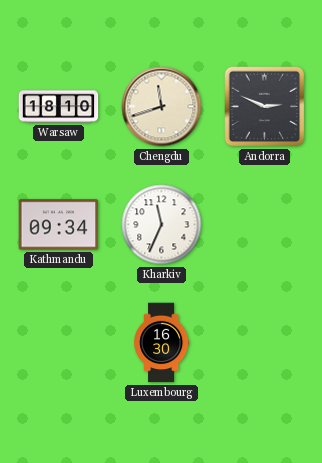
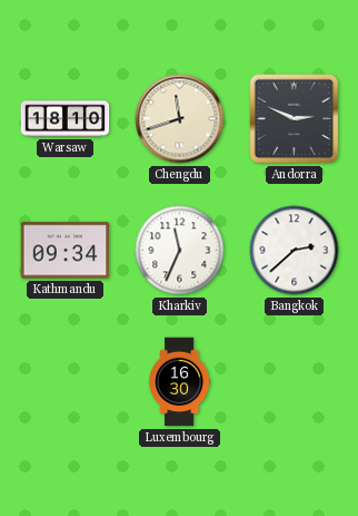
Bangkok: none -> 2:38
